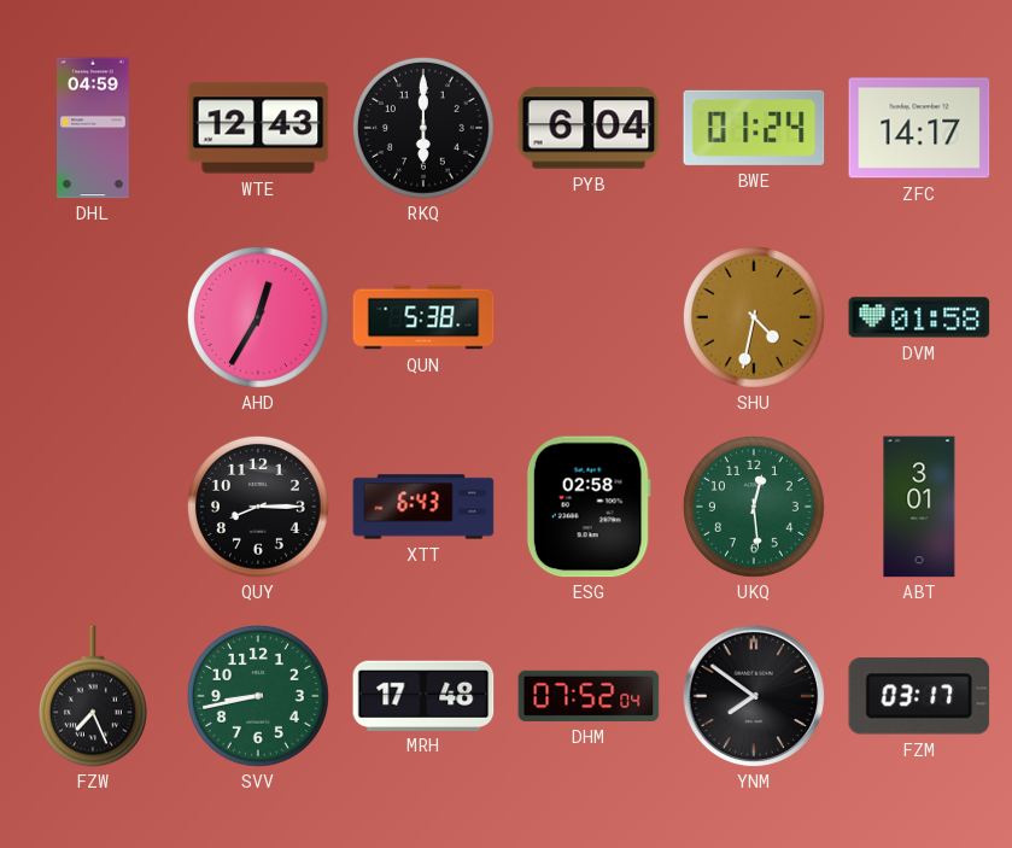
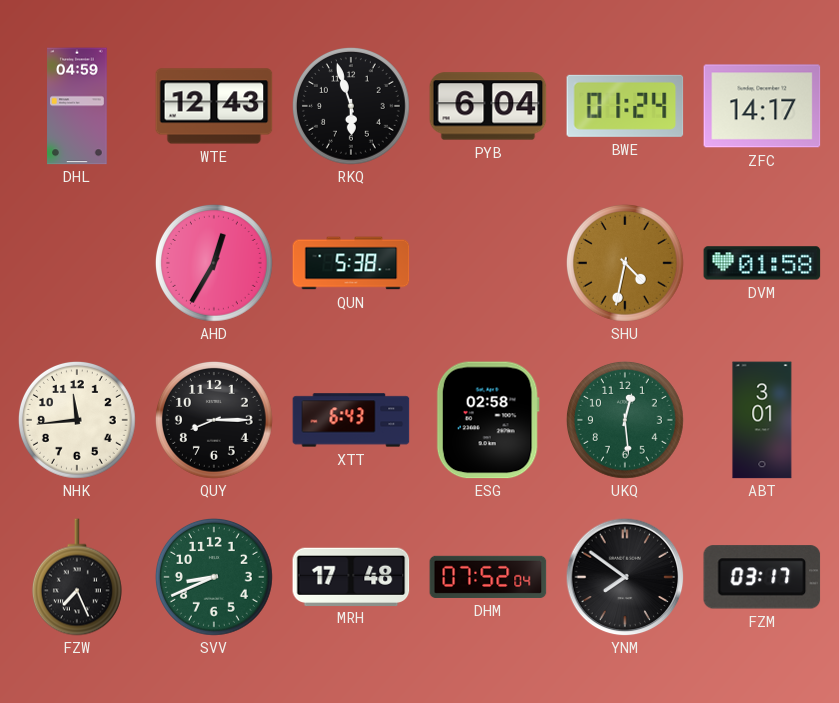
RKQ: 6:00 -> 5:57
NHK: none -> 11:44
SVV: 8:43 -> 8:41
